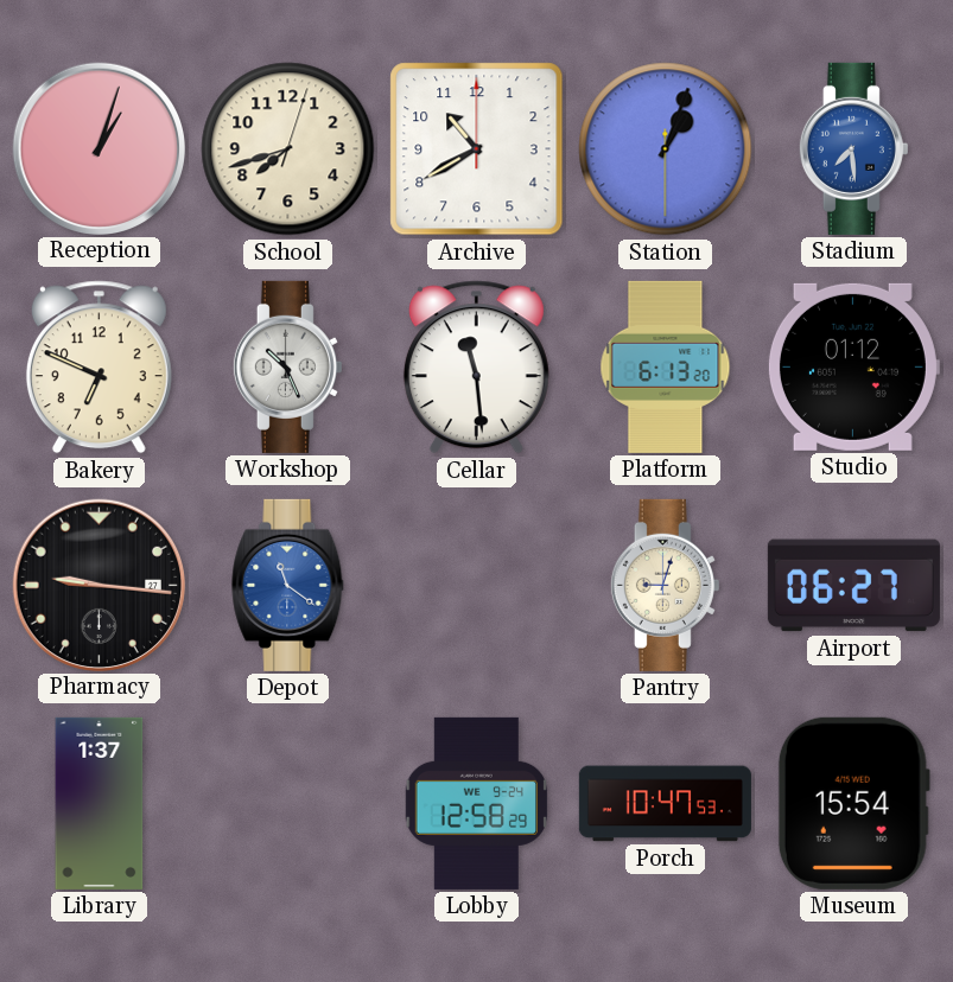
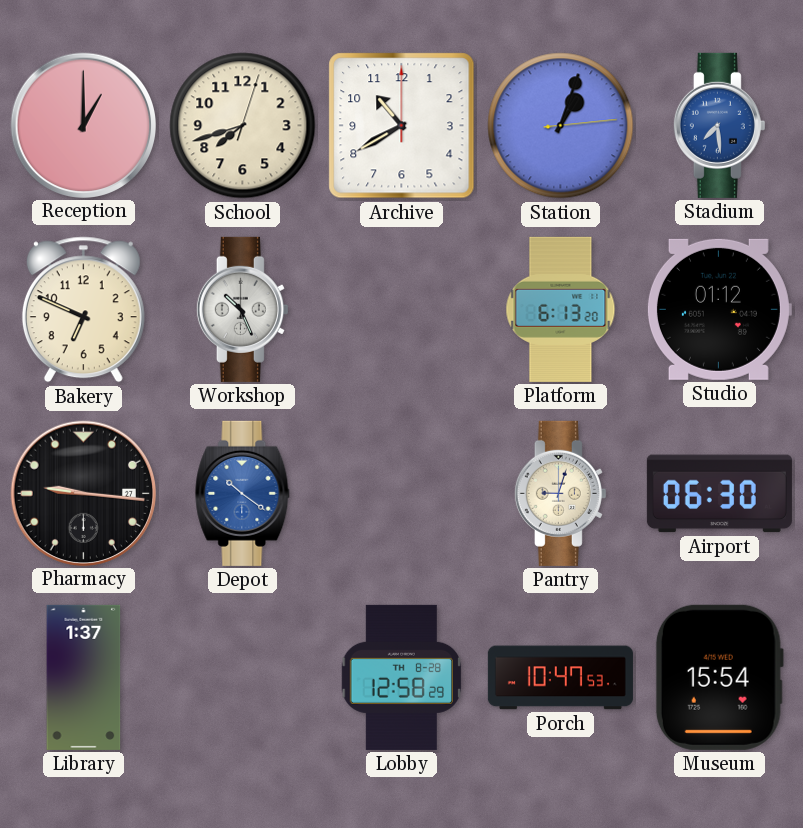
Reception: 1:03 -> 1:00
Station: 1:03:30 -> 1:03:14
Cellar: 11:29 -> none
Depot: 11:21 -> 10:21
Airport: 06:27 -> 06:30
Lobby date: WE 9-24 -> TH 8-28
